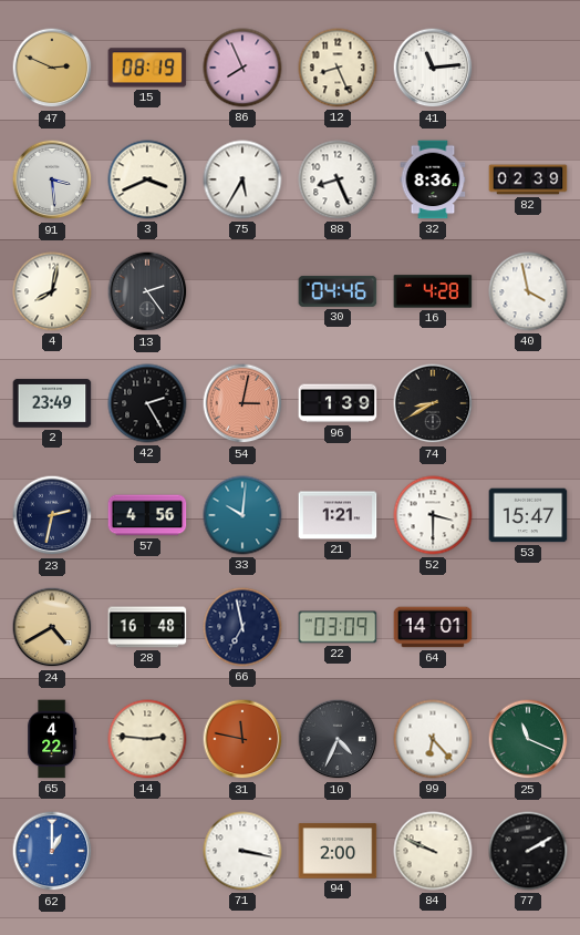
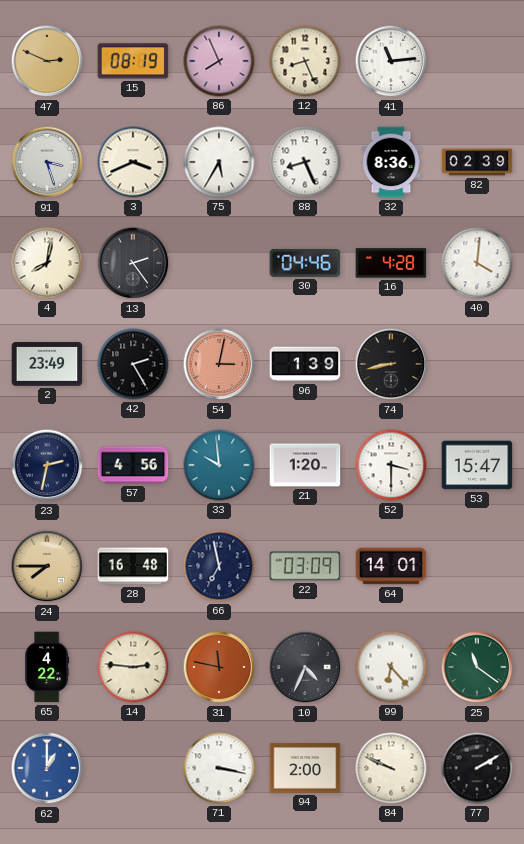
91: 3:29 -> 3:27
40: 3:58 -> 4:01
74: 8:40 -> 8:43
33: 10:01 -> 9:59
21: 1:21 -> 1:20
24: 4:40 -> 7:45
25: 11:19 -> 11:21
